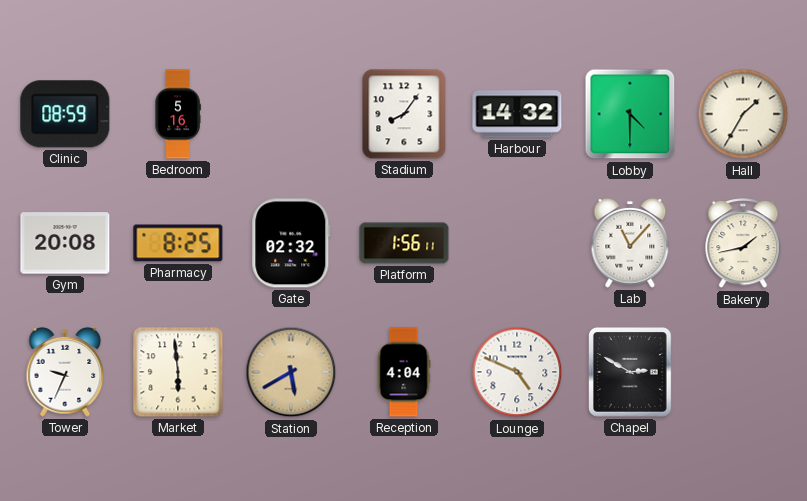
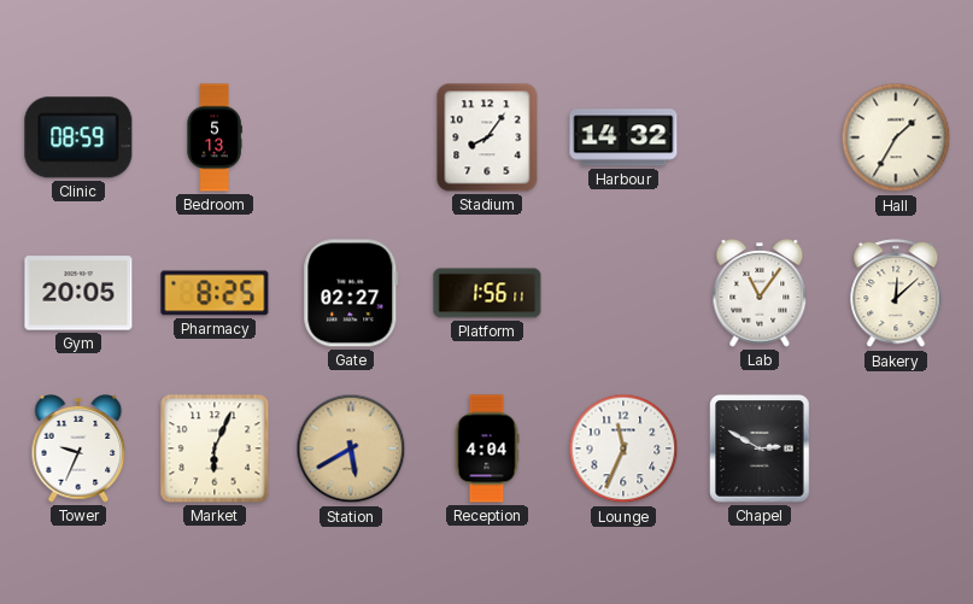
Bedroom: 5:16 -> 5:13
Lobby: 4:30 -> none
Gym: 20:08 -> 20:05
Gate: 02:32 -> 02:27
Lab: 11:07 -> 11:06
Bakery: 1:43 -> 12:08
Market: 5:59 -> 6:04
Lounge: 4:49 -> 11:34
